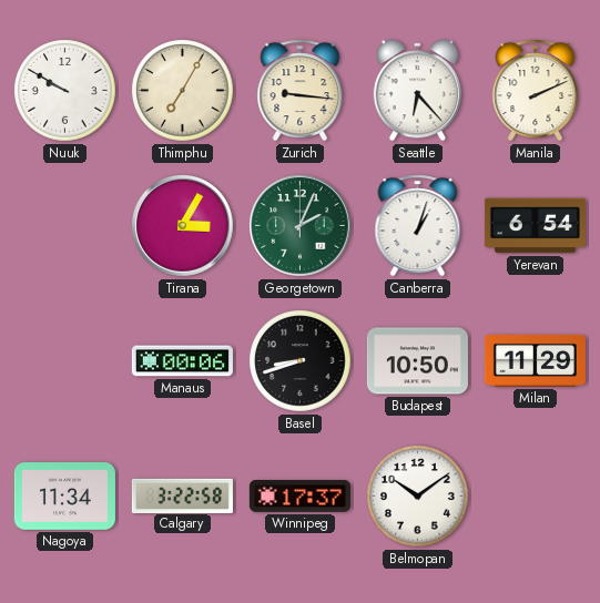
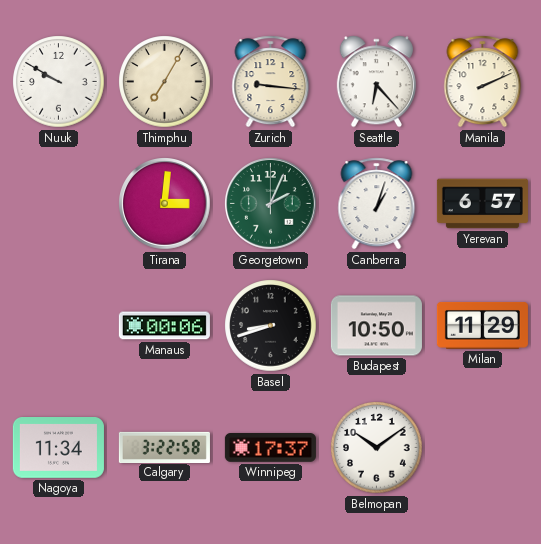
Tirana: 3:05 -> 3:01
Yerevan: 6:54 -> 6:57
